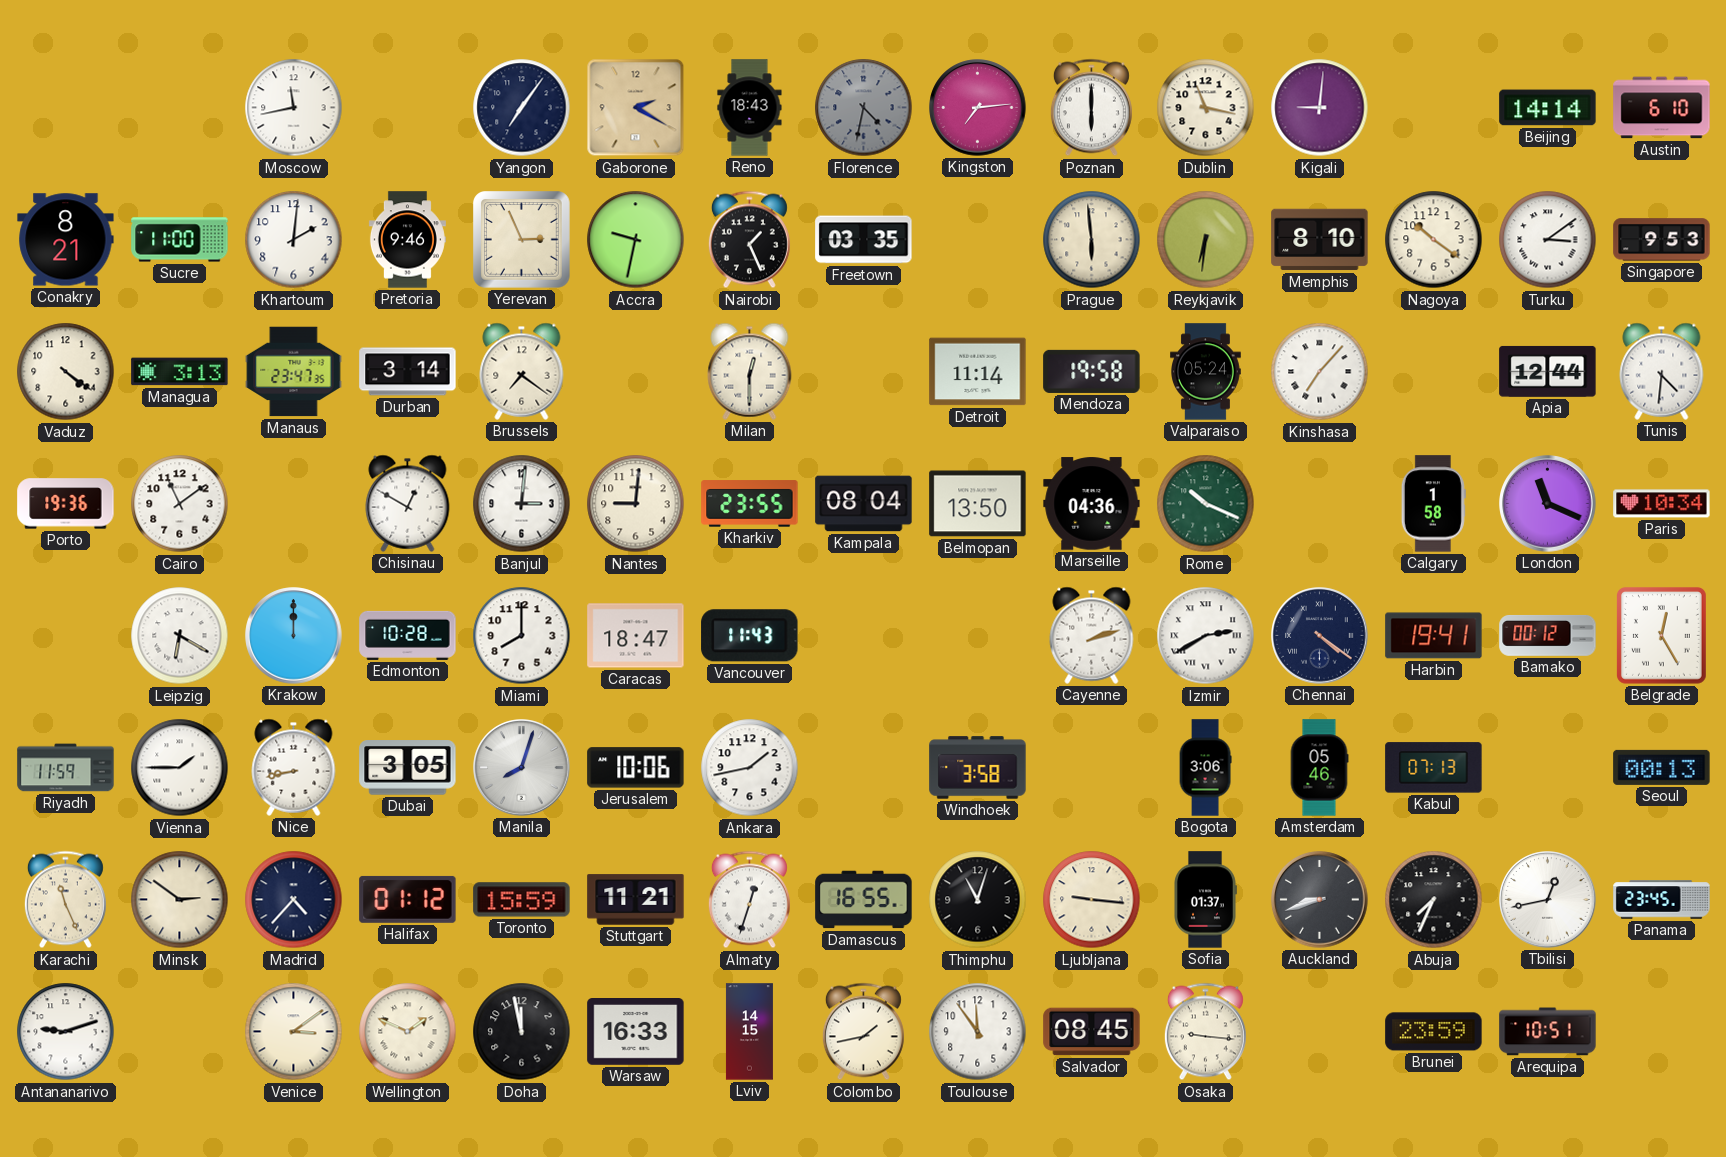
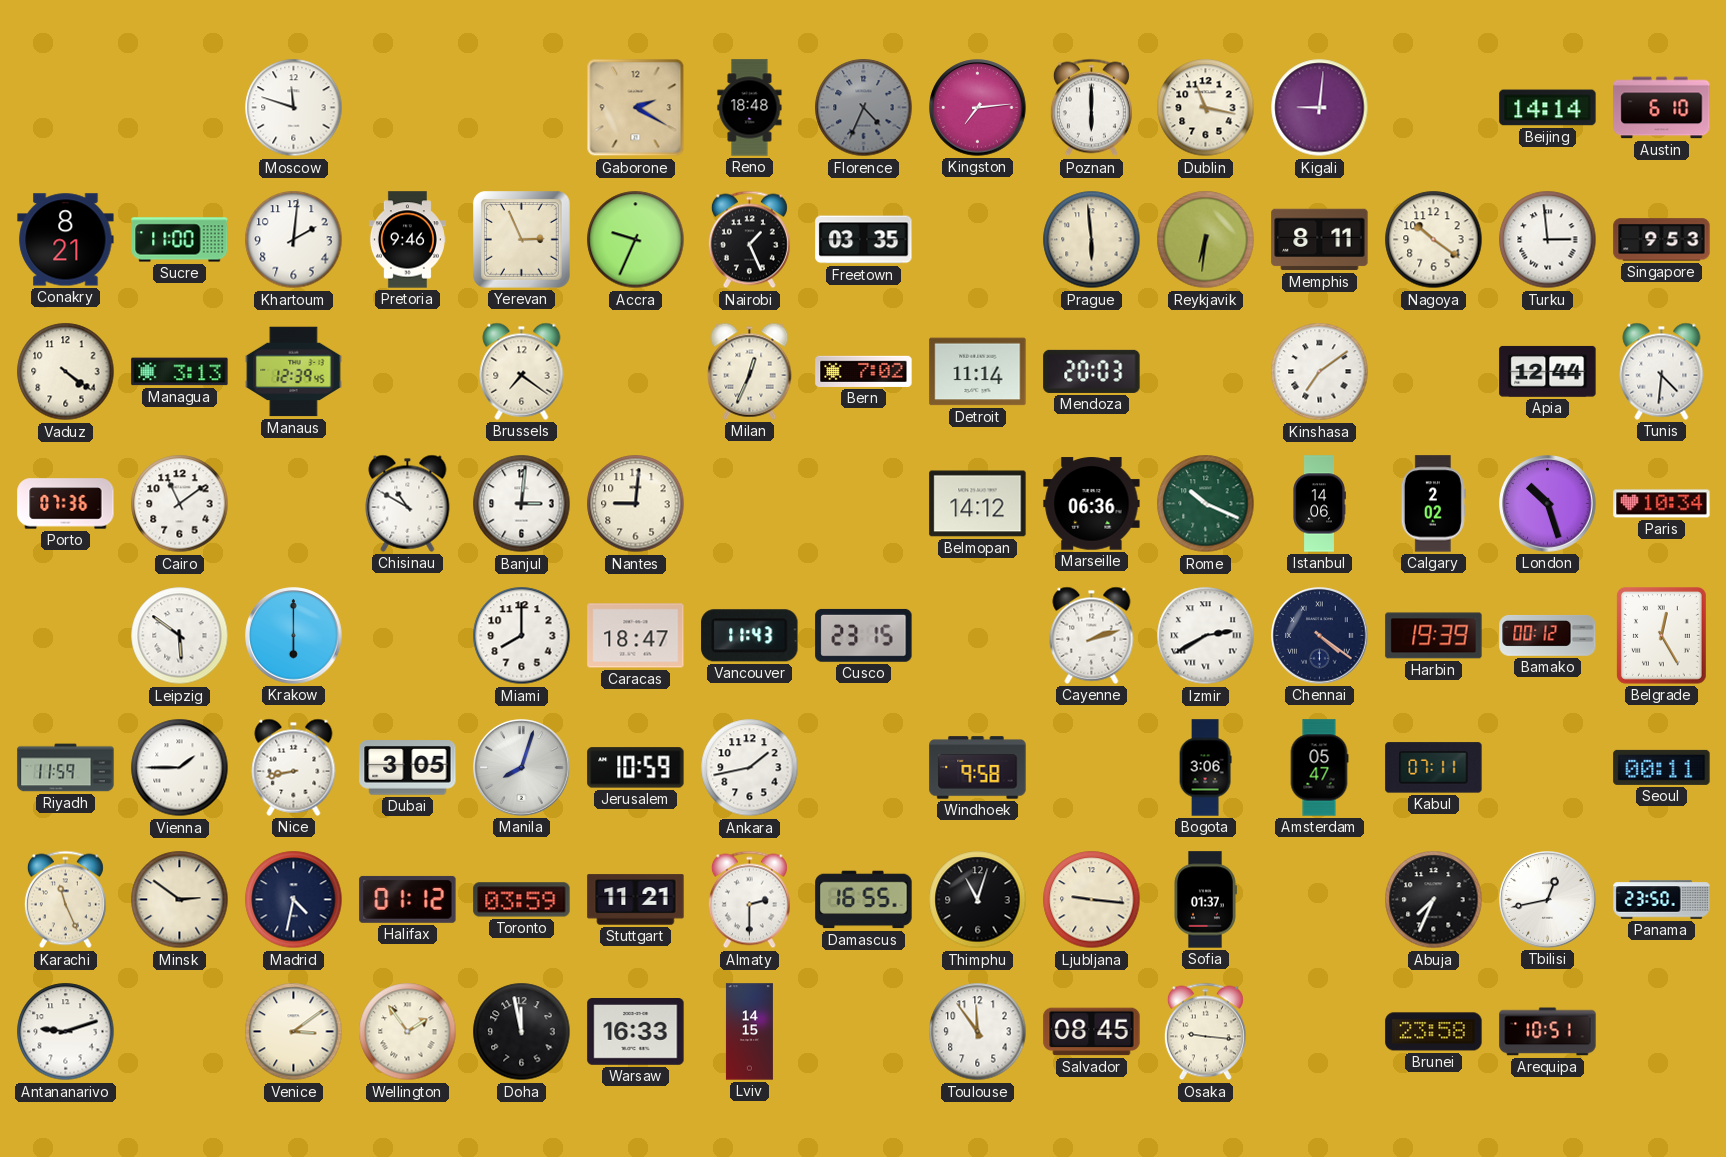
Moscow: 11:43 -> 11:48
Yangon: 7:06 -> none
Reno: 18:43 -> 18:48
Florence: 4:32 -> 4:34
Accra: 9:32 -> 9:34
Memphis: 8:10 -> 8:11
Turku: 3:09 -> 2:59
Manaus: 23:47 -> 12:39
Durban: 3:14 -> none
Milan: 12:30 -> 12:34
Bern: none -> 7:02
Mendoza: 19:58 -> 20:03
Valparaiso: 05:24 -> none
Kinshasa: 7:07 -> 7:09
Porto: 19:36 -> 07:36
Chisinau: 12:50 -> 10:50
Kharkiv: 23:55 -> none
Kampala: 08:04 -> none
Belmopan: 13:50 -> 14:12
Marseille: 04:36 -> 06:36
Istanbul: none -> 14:06
Calgary: 1:58 -> 2:02
London: 11:19 -> 10:27
Leipzig: 6:20 -> 5:51
Krakow: 12:00 -> 6:00
Edmonton: 10:28 -> none
Cusco: none -> 23:15
Harbin: 19:41 -> 19:39
Jerusalem: 10:06 -> 10:59
Windhoek: 3:58 -> 9:58
Amsterdam: 05:46 -> 05:47
Kabul: 07:13 -> 07:11
Seoul: 00:13 -> 00:11
Madrid: 4:37 -> 4:32
Toronto: 15:59 -> 03:59
Almaty: 12:33 -> 2:30
Auckland: 8:42 -> none
Panama: 23:45 -> 23:50
Wellington: 1:49 -> 1:54
Colombo: 1:43 -> none
Brunei: 23:59 -> 23:58
